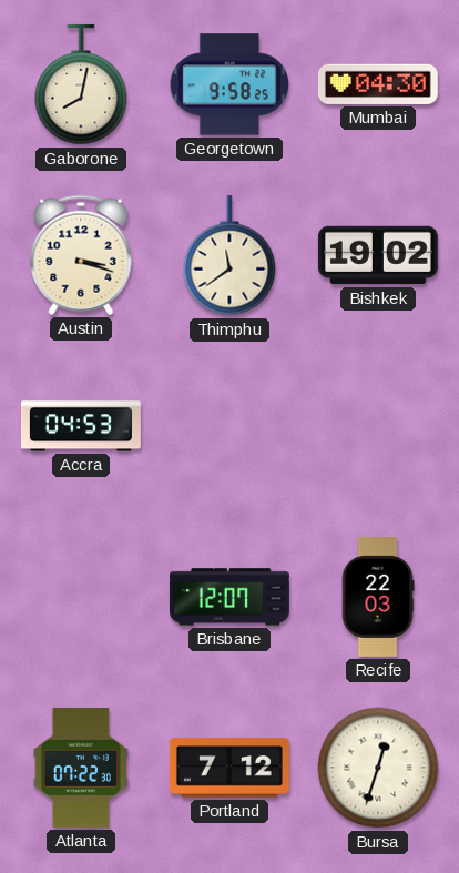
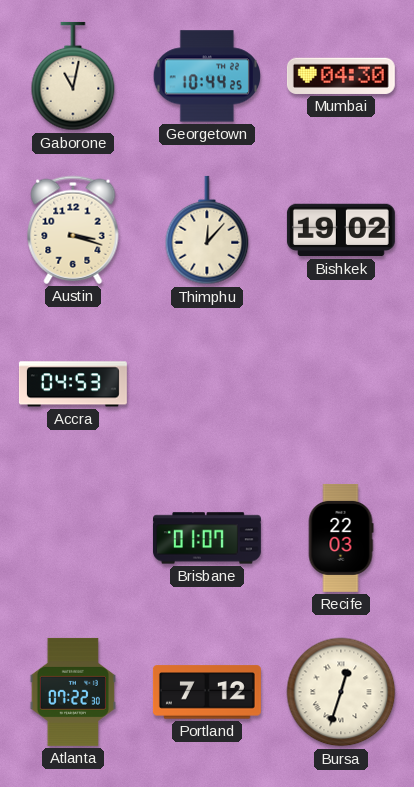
Gaborone: 8:02 -> 11:02
Georgetown: 9:58 -> 10:44
Thimphu: 11:39 -> 12:07
Brisbane: 12:07 -> 01:07
